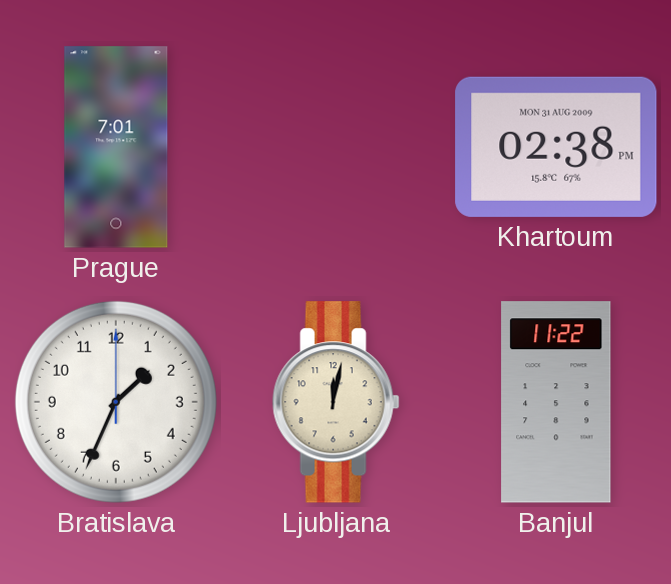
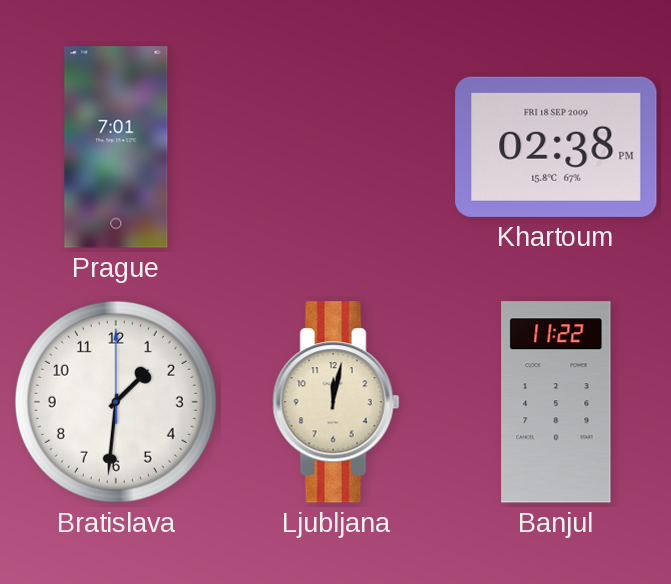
Khartoum date: MON 31 AUG 2009 -> FRI 18 SEP 2009
Bratislava: 1:34 -> 1:31
